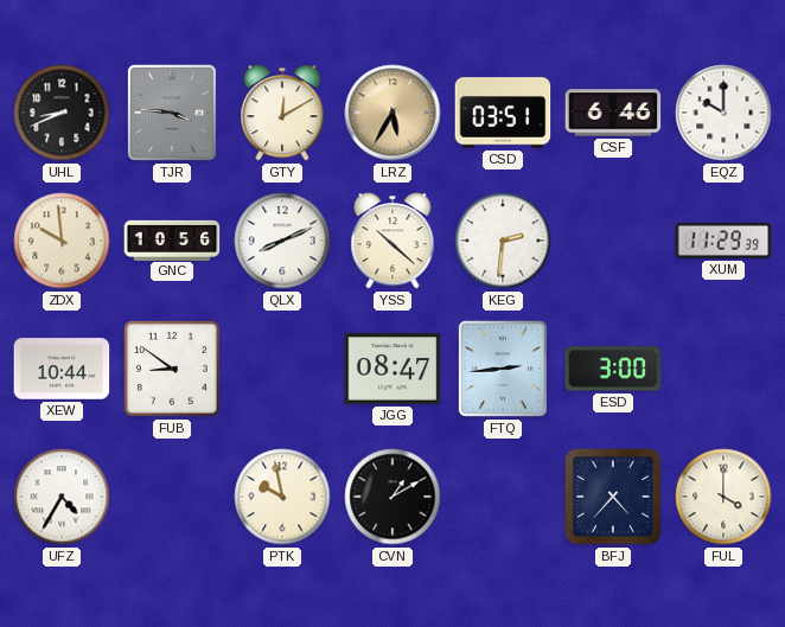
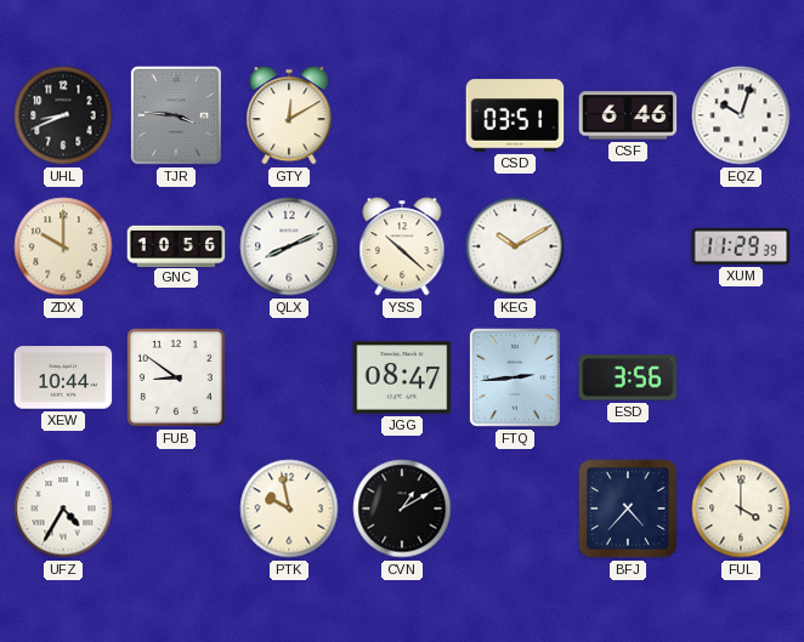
LRZ: 5:35 -> none
EQZ: 10:00 -> 10:03
ZDX: 9:59 -> 10:00
KEG: 2:31 -> 10:10
ESD: 3:00 -> 3:56
